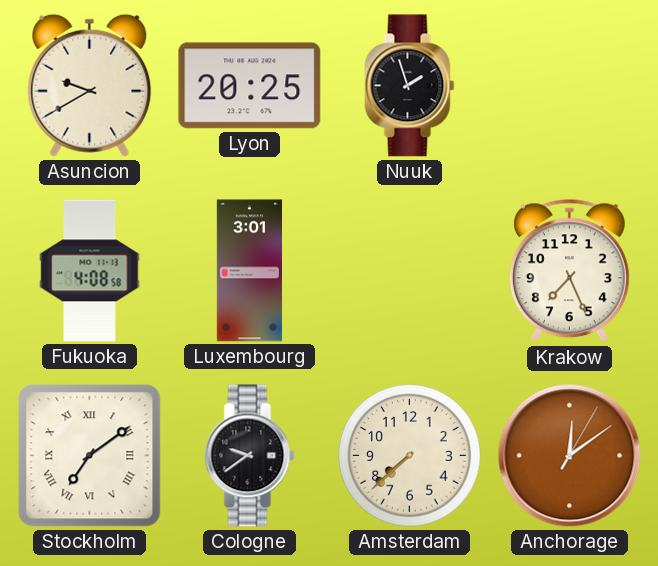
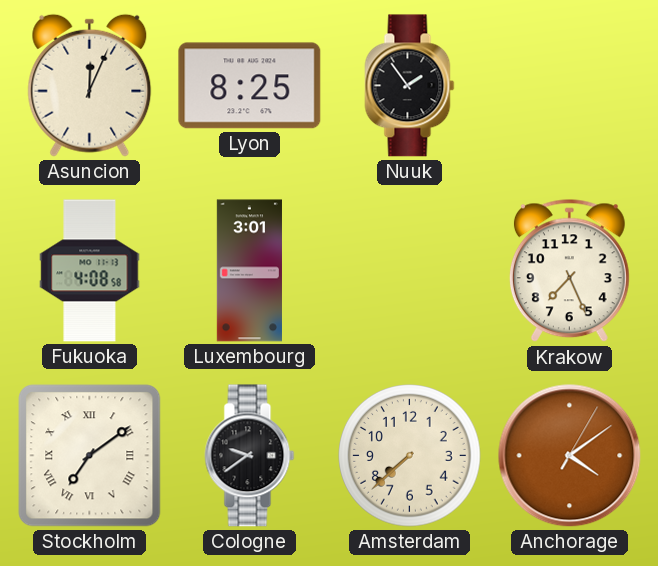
Asuncion: 9:40 -> 12:04
Lyon: 20:25 -> 8:25
Nuuk: 1:57 -> 1:54
Anchorage: 12:09 -> 4:09
